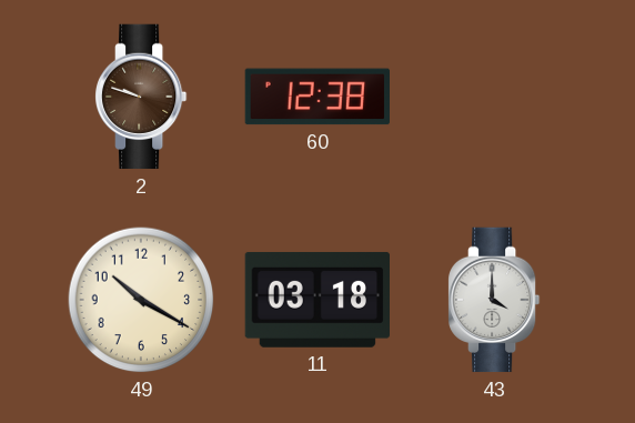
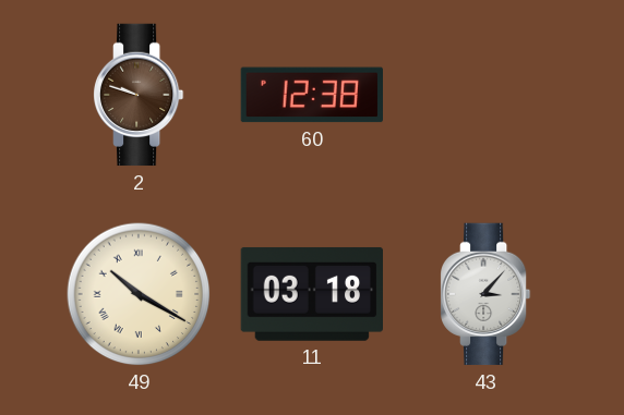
49 numerals: Arabic -> Roman
43: 4:00 -> 3:07
